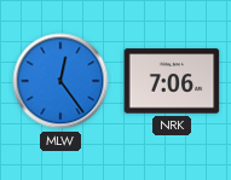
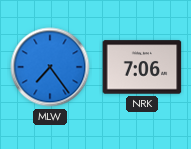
MLW: 12:24 -> 7:24
